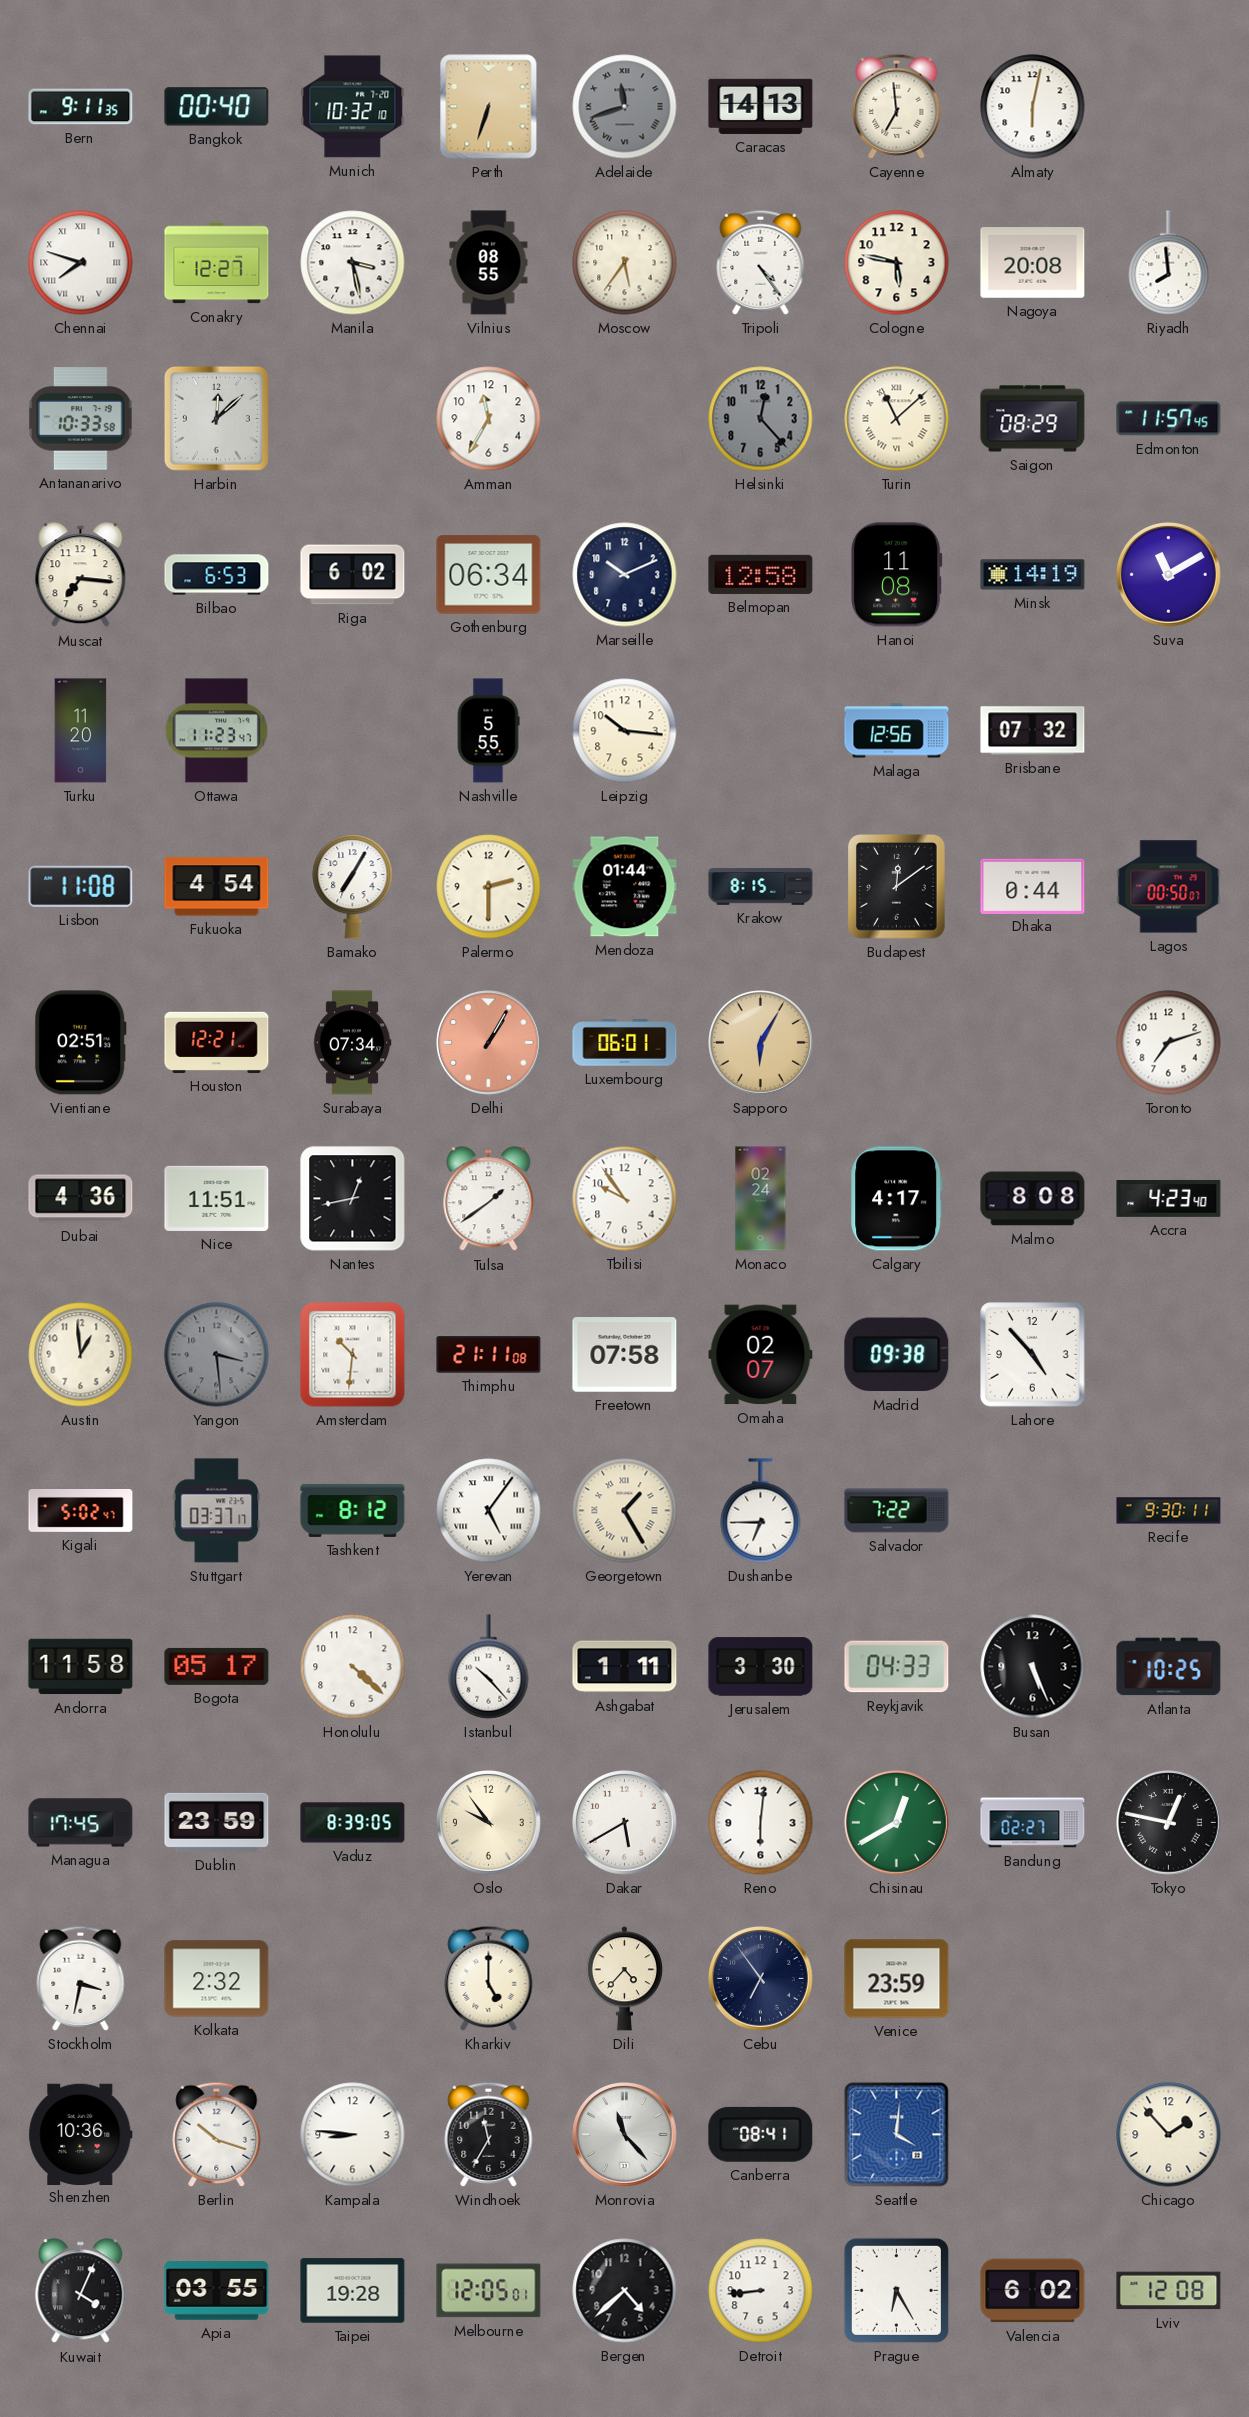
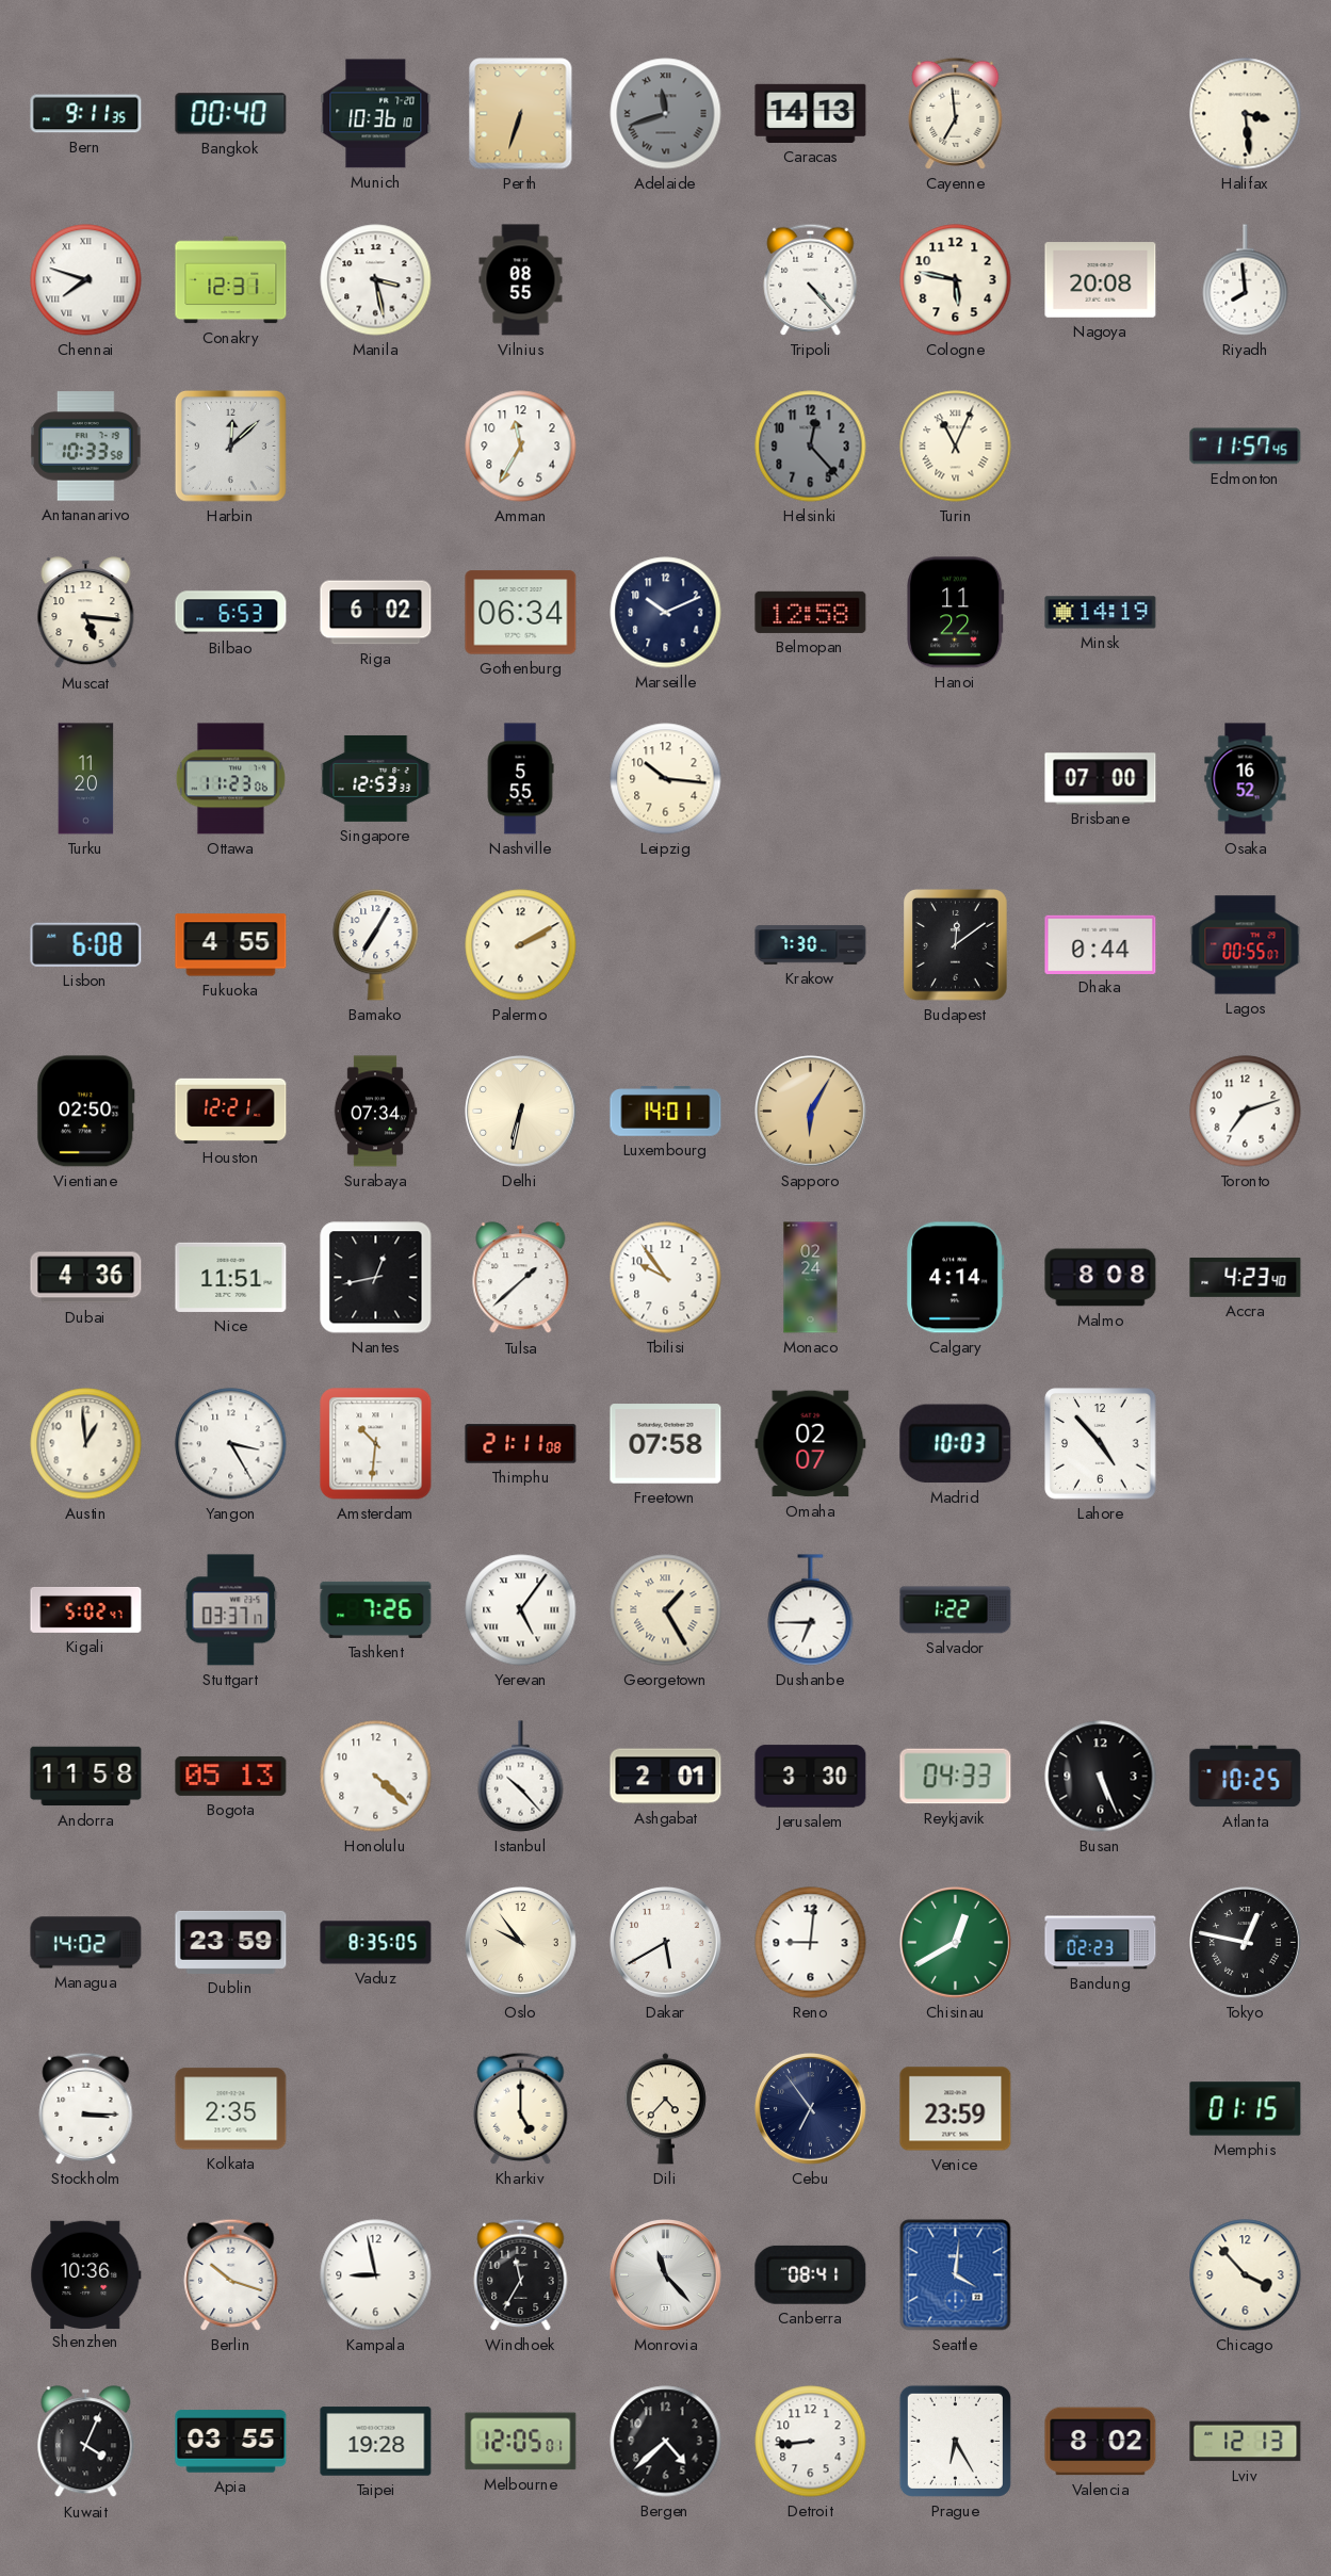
Munich: 10:32 -> 10:36
Almaty: 6:02 -> none
Halifax: none -> 3:29
Conakry: 12:27 -> 12:31
Moscow: 5:36 -> none
Tripoli: 4:24 -> 4:23
Turin: 11:08 -> 11:04
Saigon: 08:29 -> none
Muscat: 7:16 -> 5:16
Hanoi: 11:08 -> 11:22
Suva: 11:10 -> none
Ottawa: 11:23:47 -> 11:23:06
Singapore: none -> 12:53
Malaga: 12:56 -> none
Brisbane: 07:32 -> 07:00
Osaka: none -> 16:52
Lisbon: 11:08 -> 6:08
Fukuoka: 4:54 -> 4:55
Palermo: 2:30 -> 2:10
Mendoza: 01:44 -> none
Krakow: 8:15 -> 7:30
Lagos: 00:50 -> 00:55
Vientiane: 02:51 -> 02:50
Delhi: 1:05 -> 6:32
Delhi dial: salmon -> cream
Luxembourg: 06:01 -> 14:01
Tulsa: 1:39 -> 1:38
Calgary: 4:17 -> 4:14
Yangon: 3:29 -> 3:25
Yangon dial: grey -> white
Madrid: 09:38 -> 10:03
Tashkent: 8:12 -> 7:26
Salvador: 7:22 -> 1:22
Recife: 9:30 -> none
Bogota: 05:17 -> 05:13
Ashgabat: 1:11 -> 2:01
Managua: 17:45 -> 14:02
Vaduz: 8:39 -> 8:35
Reno: 6:01 -> 9:01
Bandung: 02:27 -> 02:23
Stockholm: 3:32 -> 3:15
Kolkata: 2:32 -> 2:35
Memphis: none -> 01:15
Kampala: 8:46 -> 8:58
Chicago: 1:53 -> 3:53
Valencia: 6:02 -> 8:02
Lviv: 12:08 -> 12:13
